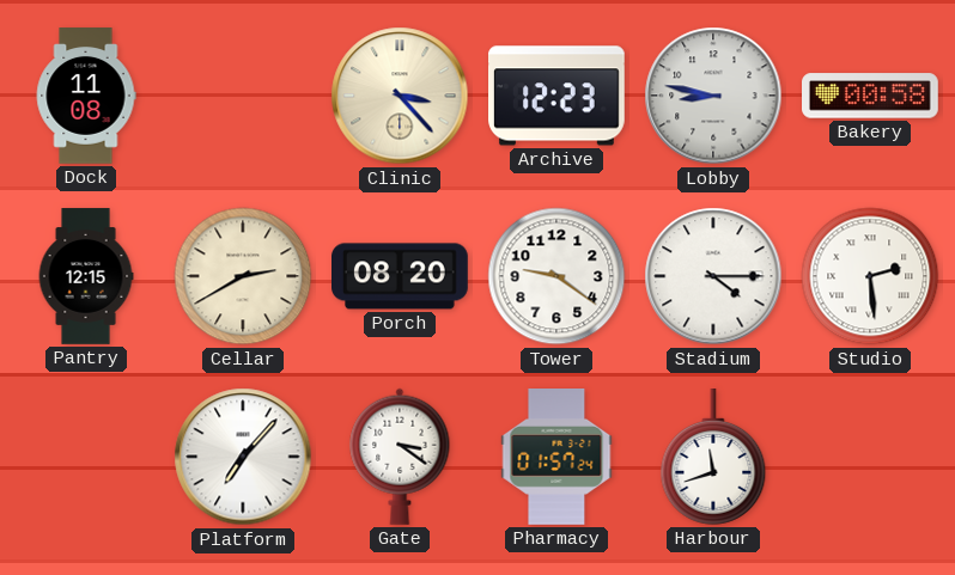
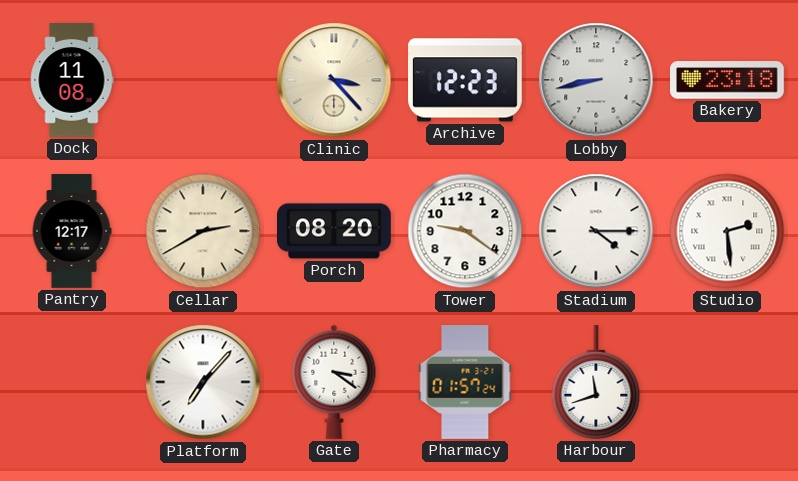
Lobby: 8:47 -> 8:43
Bakery: 00:58 -> 23:18
Pantry: 12:15 -> 12:17
